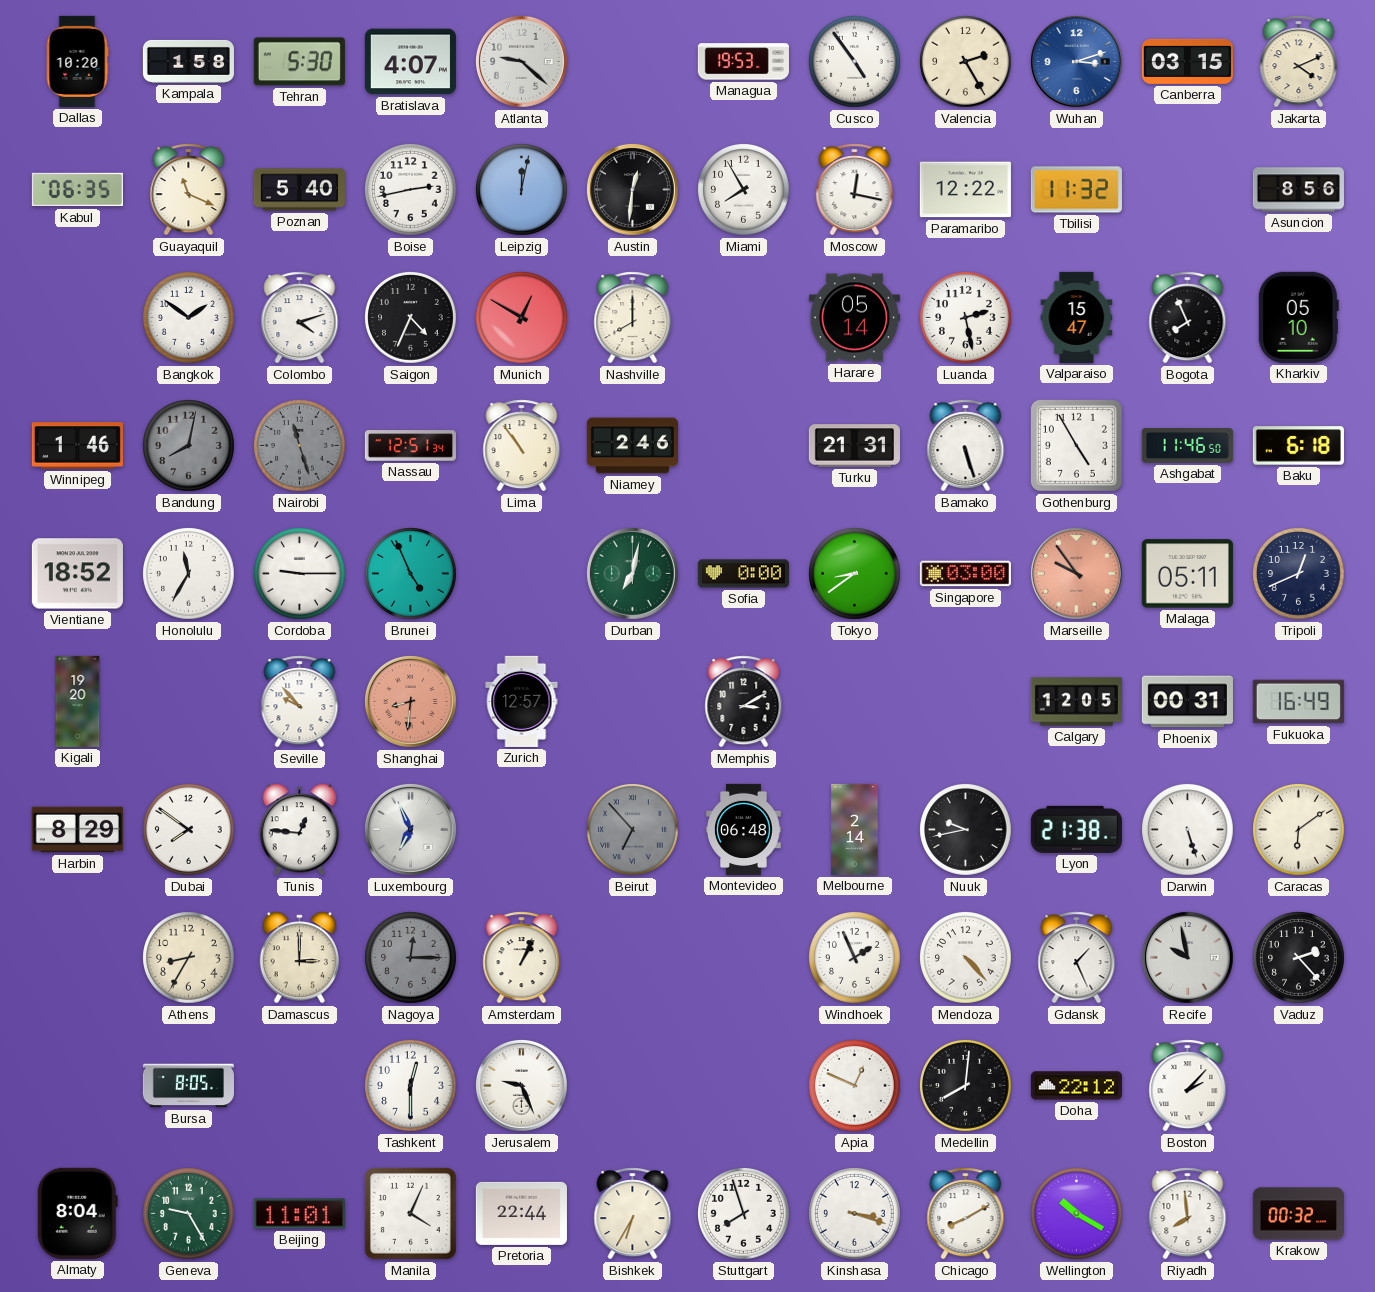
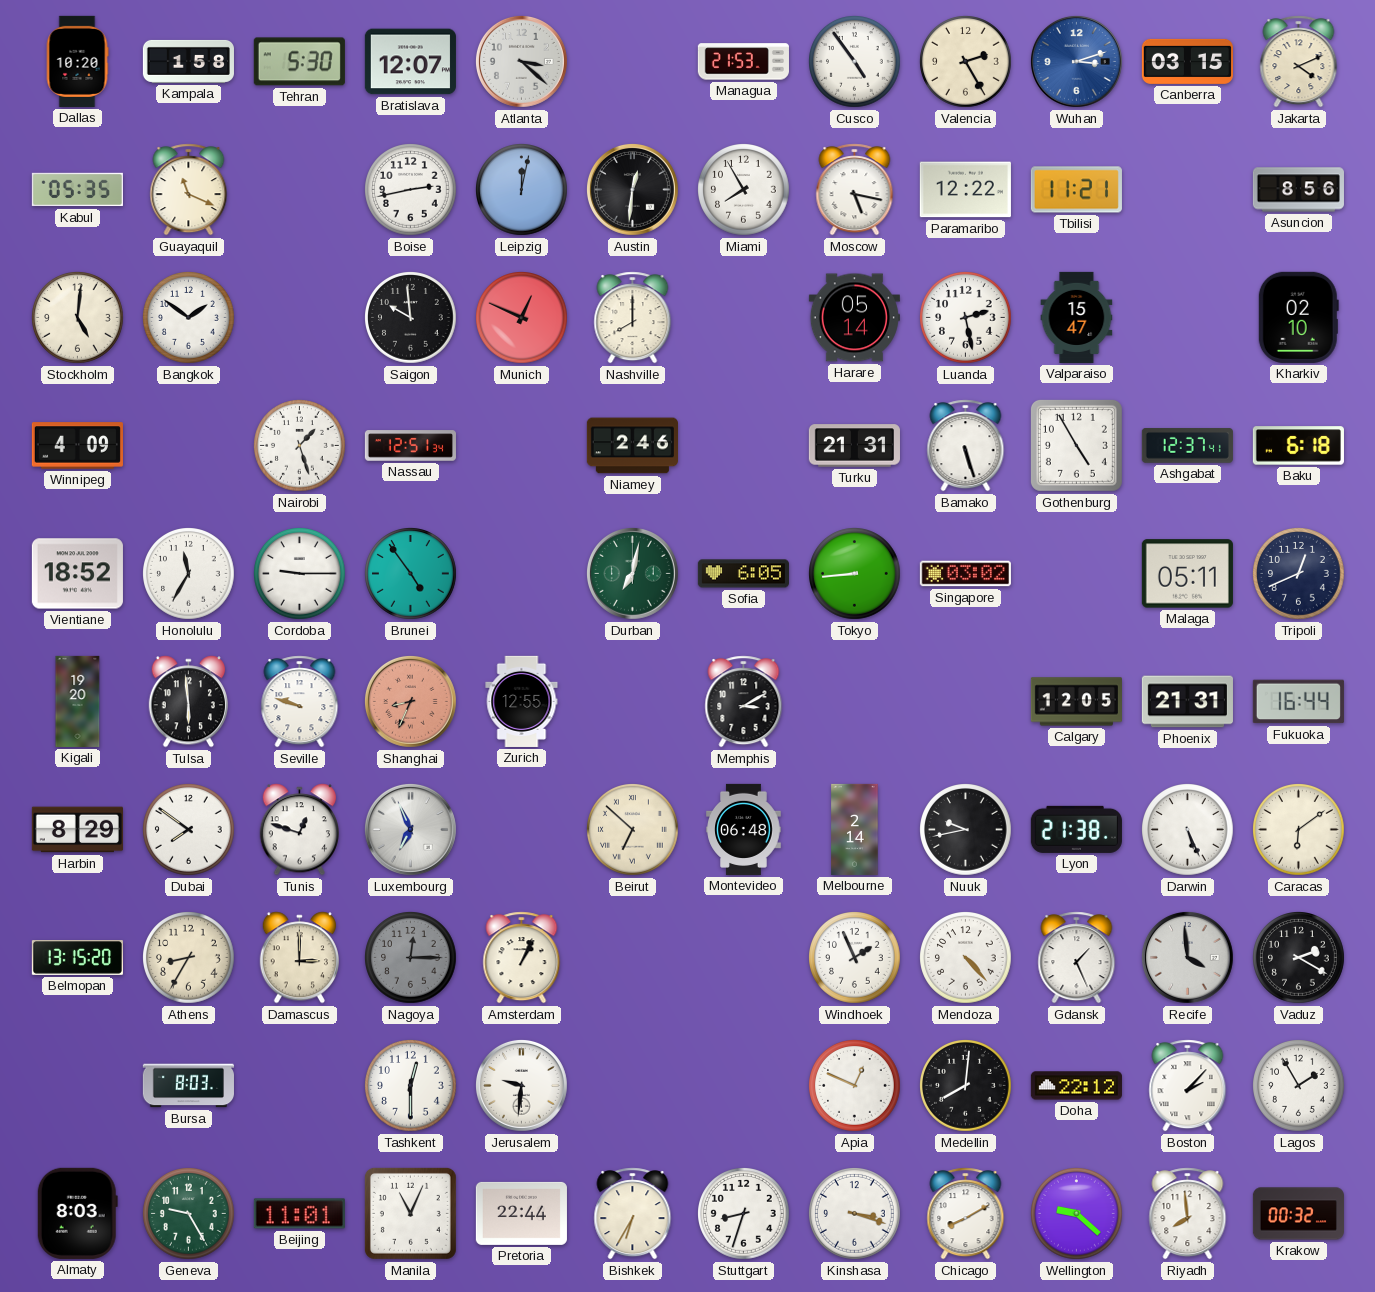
Bratislava: 4:07 -> 12:07
Atlanta: 9:22 -> 3:22
Managua: 19:53 -> 21:53
Kabul: 06:35 -> 05:35
Poznan: 5:40 -> none
Moscow: 12:17 -> 5:17
Tbilisi: 11:32 -> 11:21
Stockholm: none -> 5:01
Colombo: 4:12 -> none
Saigon: 4:34 -> 9:59
Munich: 12:50 -> 12:49
Bogota: 7:56 -> none
Kharkiv: 05:10 -> 02:10
Winnipeg: 1:46 -> 4:09
Bandung: 8:02 -> none
Nairobi: 11:27 -> 1:27
Nairobi dial: grey -> white
Lima: 10:54 -> none
Ashgabat: 11:46 -> 12:37
Brunei: 4:56 -> 4:54
Sofia: 0:00 -> 6:05
Tokyo: 8:39 -> 8:44
Singapore: 03:00 -> 03:02
Marseille: 9:54 -> none
Tulsa: none -> 5:59
Seville: 9:53 -> 9:48
Shanghai: 8:31 -> 8:34
Zurich: 12:57 -> 12:55
Phoenix: 00:31 -> 21:31
Fukuoka: 16:49 -> 16:44
Tunis: 12:46 -> 12:48
Beirut: 6:53 -> 6:52
Beirut dial: grey -> cream
Darwin: 5:27 -> 5:26
Belmopan: none -> 13:15
Recife: 9:58 -> 3:59
Vaduz: 2:23 -> 2:20
Bursa: 8:05 -> 8:03
Jerusalem: 9:26 -> 9:31
Lagos: none -> 1:55
Almaty: 8:04 -> 8:03
Manila: 4:04 -> 11:04
Stuttgart: 7:57 -> 8:33
Wellington: 10:20 -> 9:22
